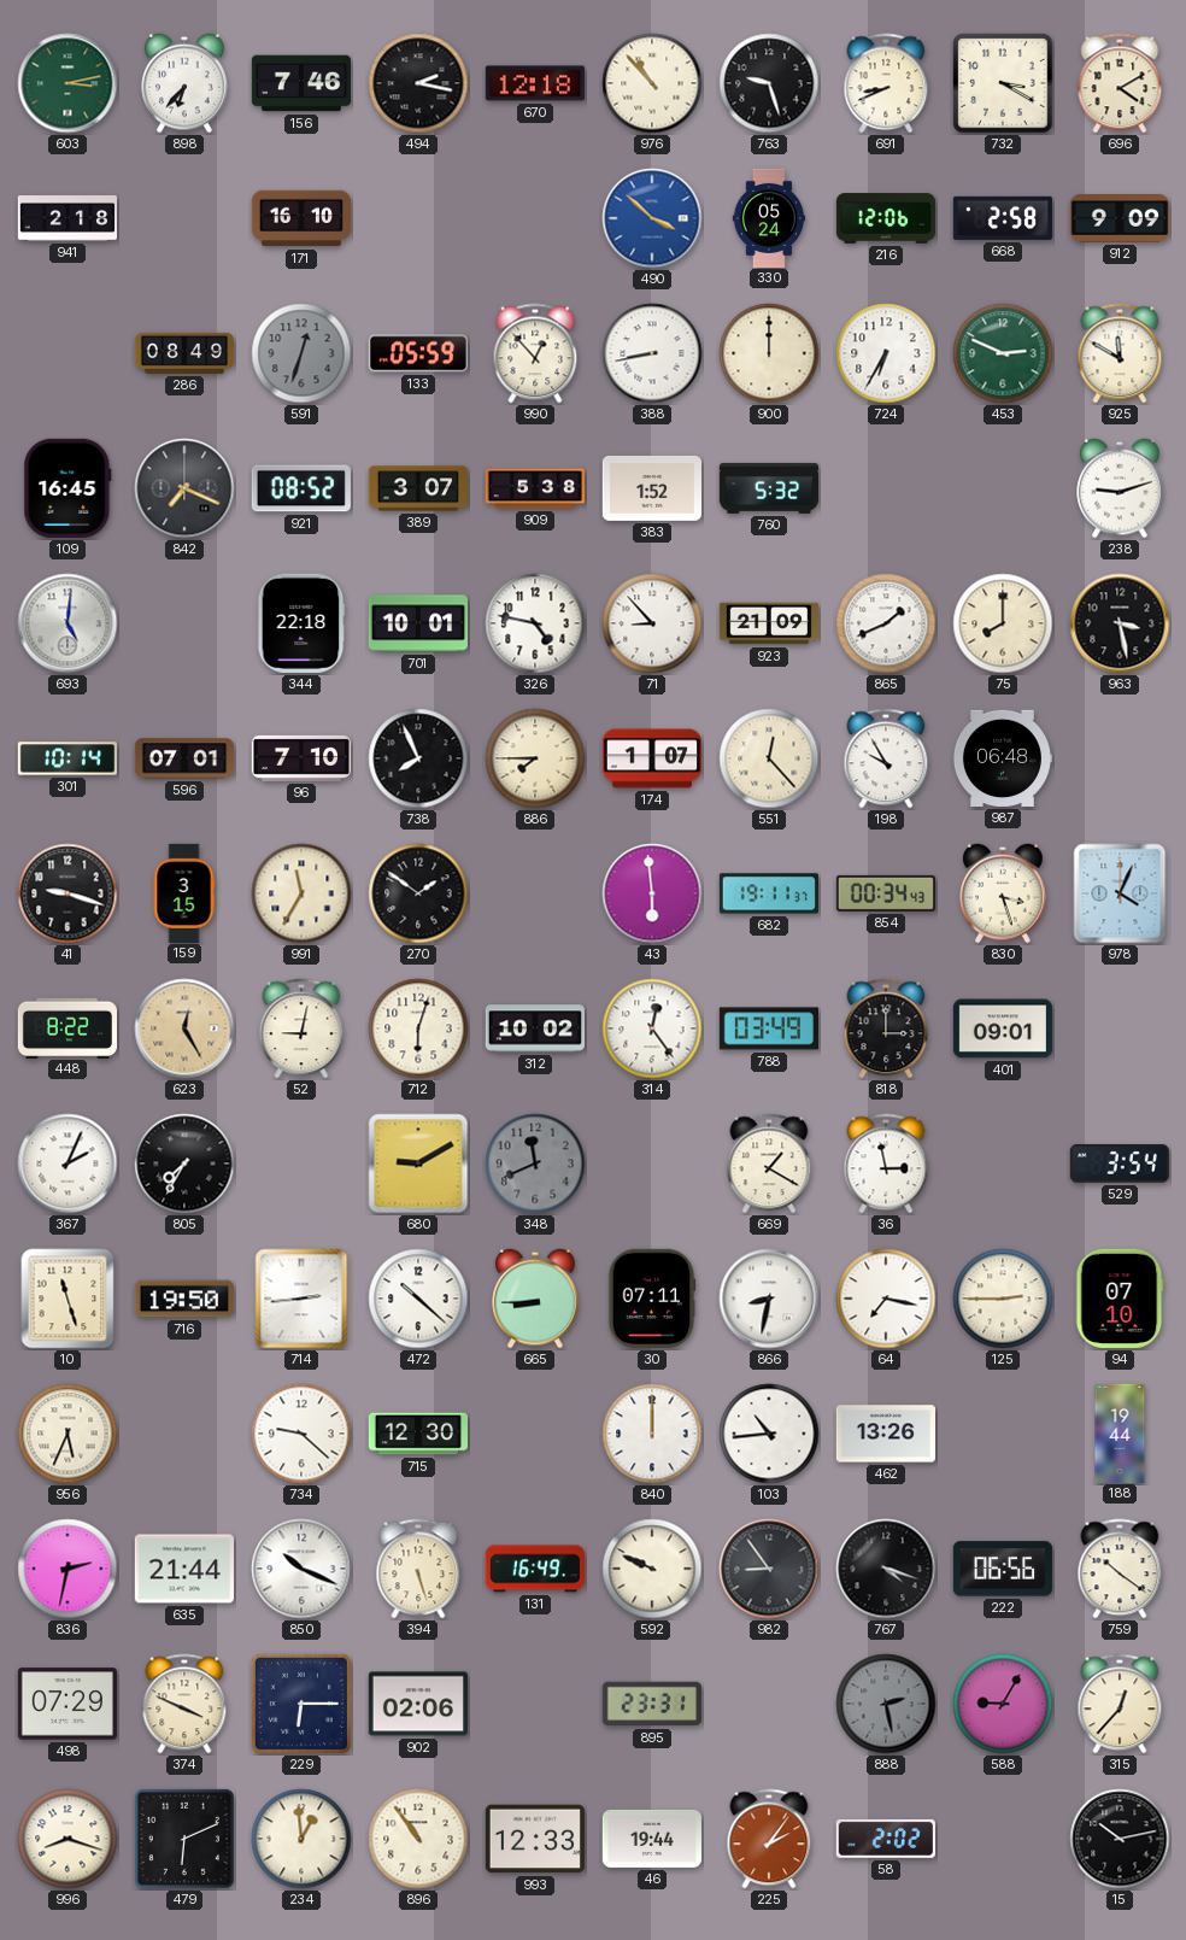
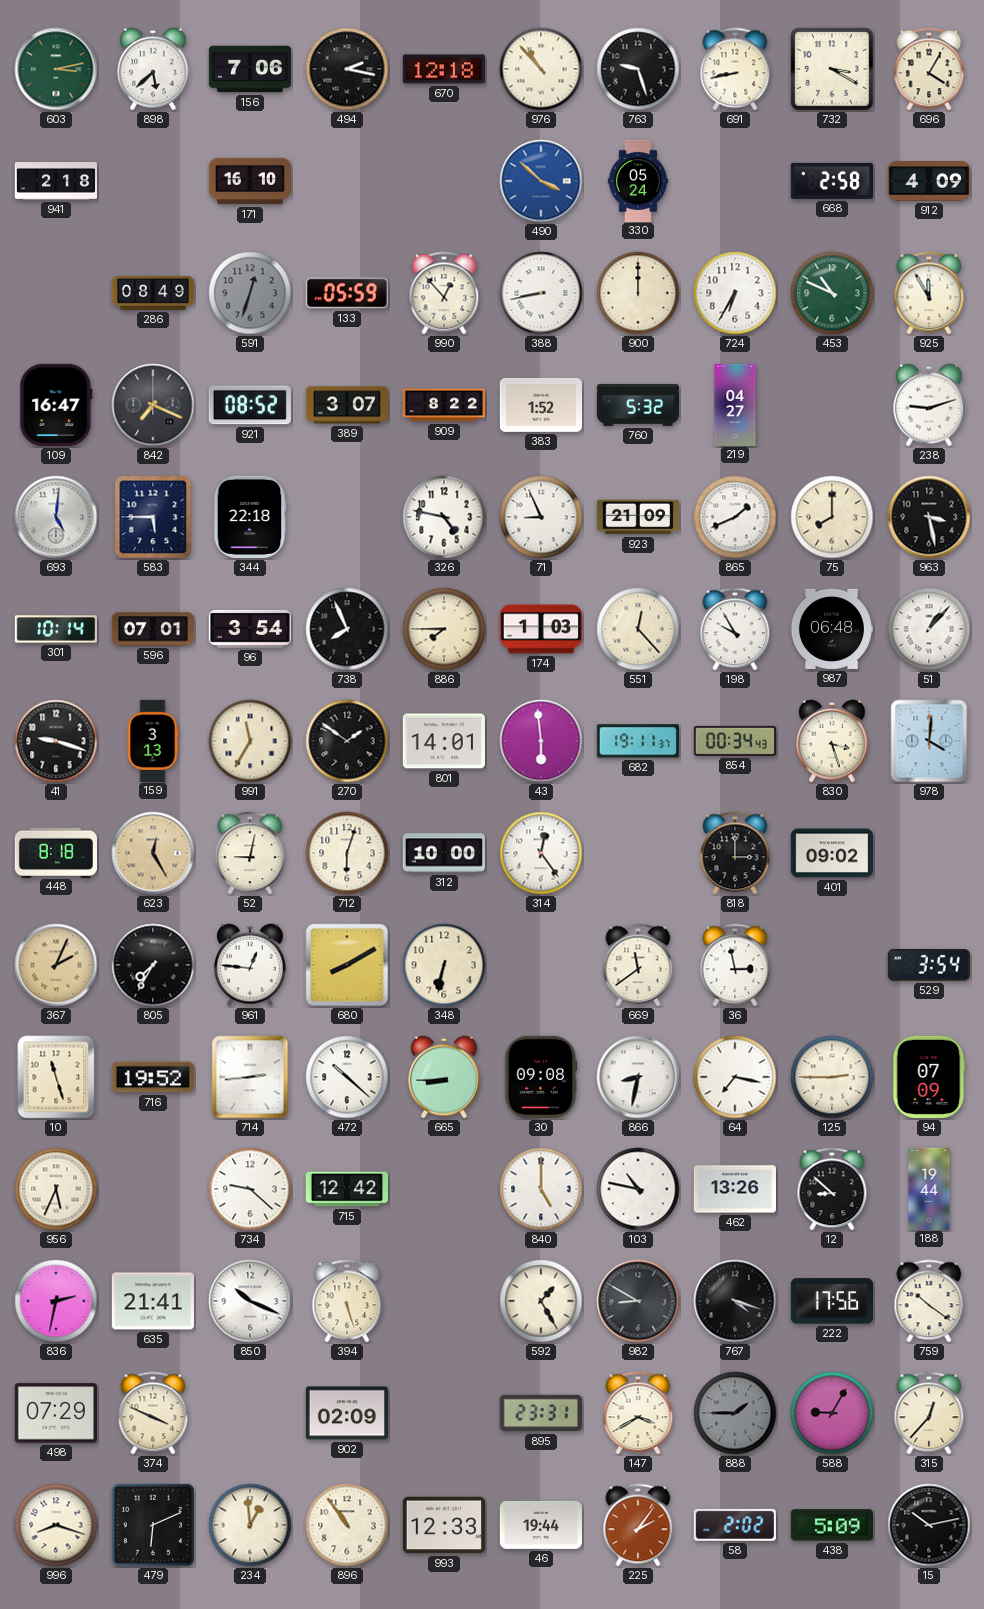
898: 6:37 -> 5:38
156: 7:46 -> 7:06
691: 8:41 -> 8:43
696: 4:10 -> 4:05
216: 12:06 -> none
912: 9:09 -> 4:09
453: 2:49 -> 10:49
925: 11:50 -> 11:55
109: 16:45 -> 16:47
909: 5:38 -> 8:22
219: none -> 04:27
583: none -> 5:45
701: 10:01 -> none
71: 8:53 -> 8:56
96: 7:10 -> 3:54
174: 1:07 -> 1:03
51: none -> 1:07
159: 3:15 -> 3:13
801: none -> 14:01
978: 4:04 -> 4:01
448: 8:22 -> 8:18
312: 10:02 -> 10:00
788: 03:49 -> none
401: 09:01 -> 09:02
367 dial: white -> champagne
961: none -> 12:46
680: 9:10 -> 8:10
348: 11:41 -> 6:32
348 dial: grey -> cream
669: 1:20 -> 11:39
716: 19:50 -> 19:52
30: 07:11 -> 09:08
94: 07:10 -> 07:09
715: 12:30 -> 12:42
840: 12:00 -> 5:00
103: 10:44 -> 10:47
12: none -> 8:52
635: 21:44 -> 21:41
131: 16:49 -> none
592: 9:49 -> 1:25
982: 8:54 -> 8:50
222: 06:56 -> 17:56
229: 6:15 -> none
902: 02:06 -> 02:09
147: none -> 3:40
888: 2:28 -> 1:45
438: none -> 5:09
